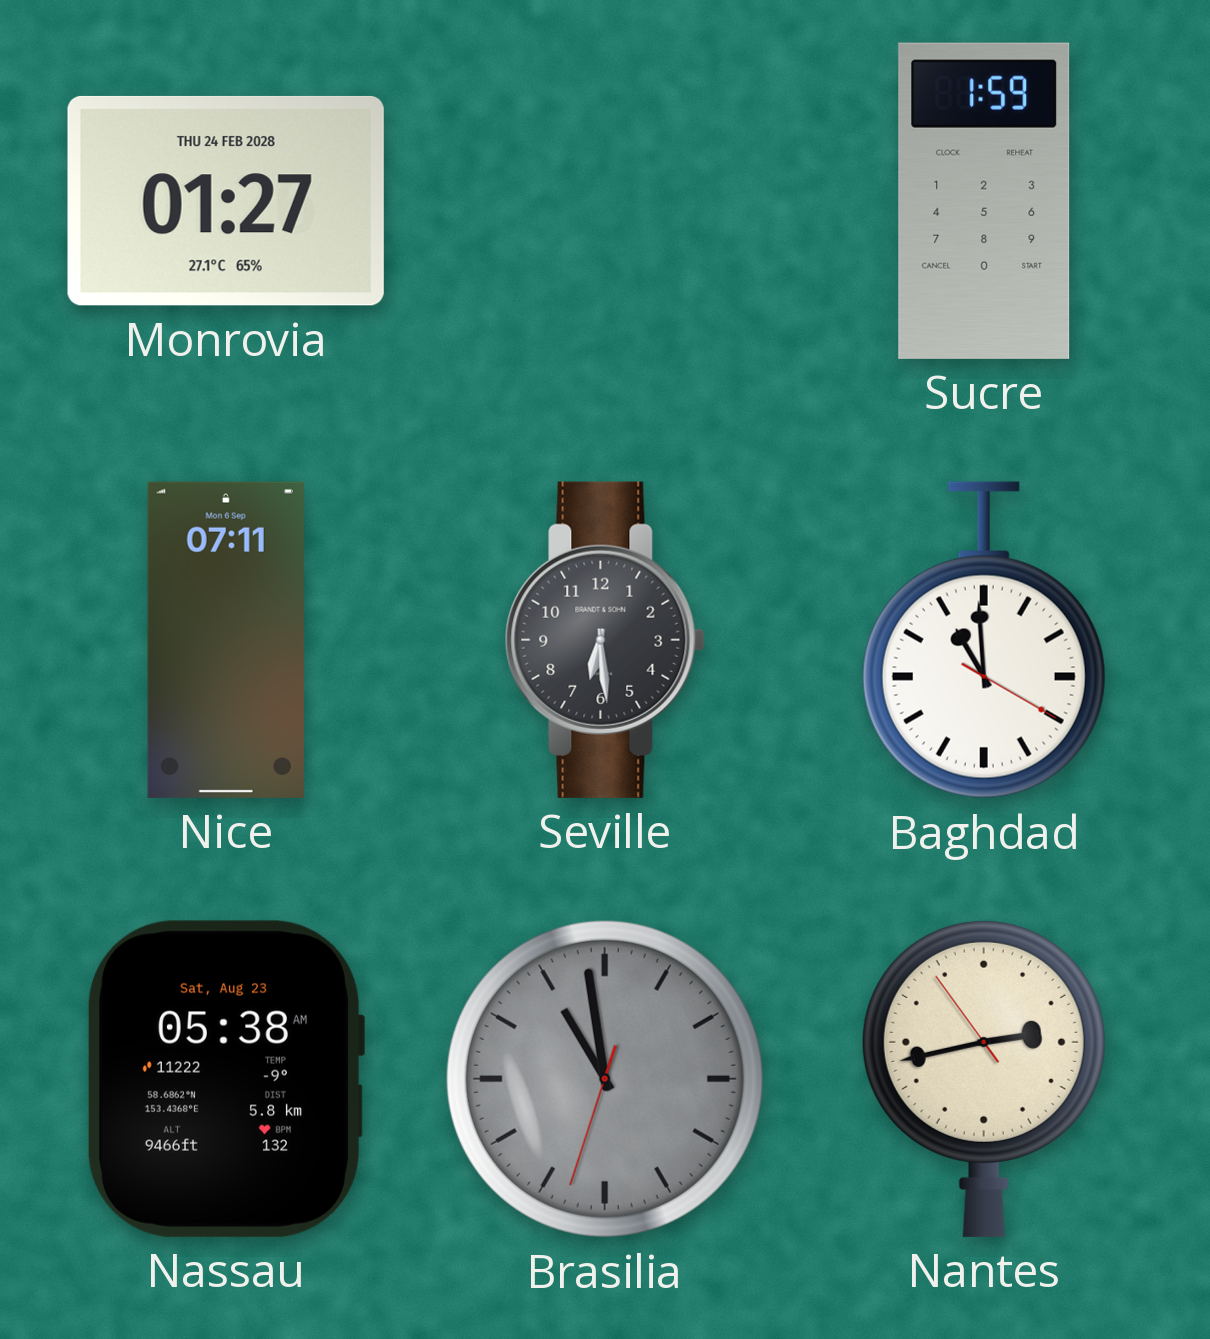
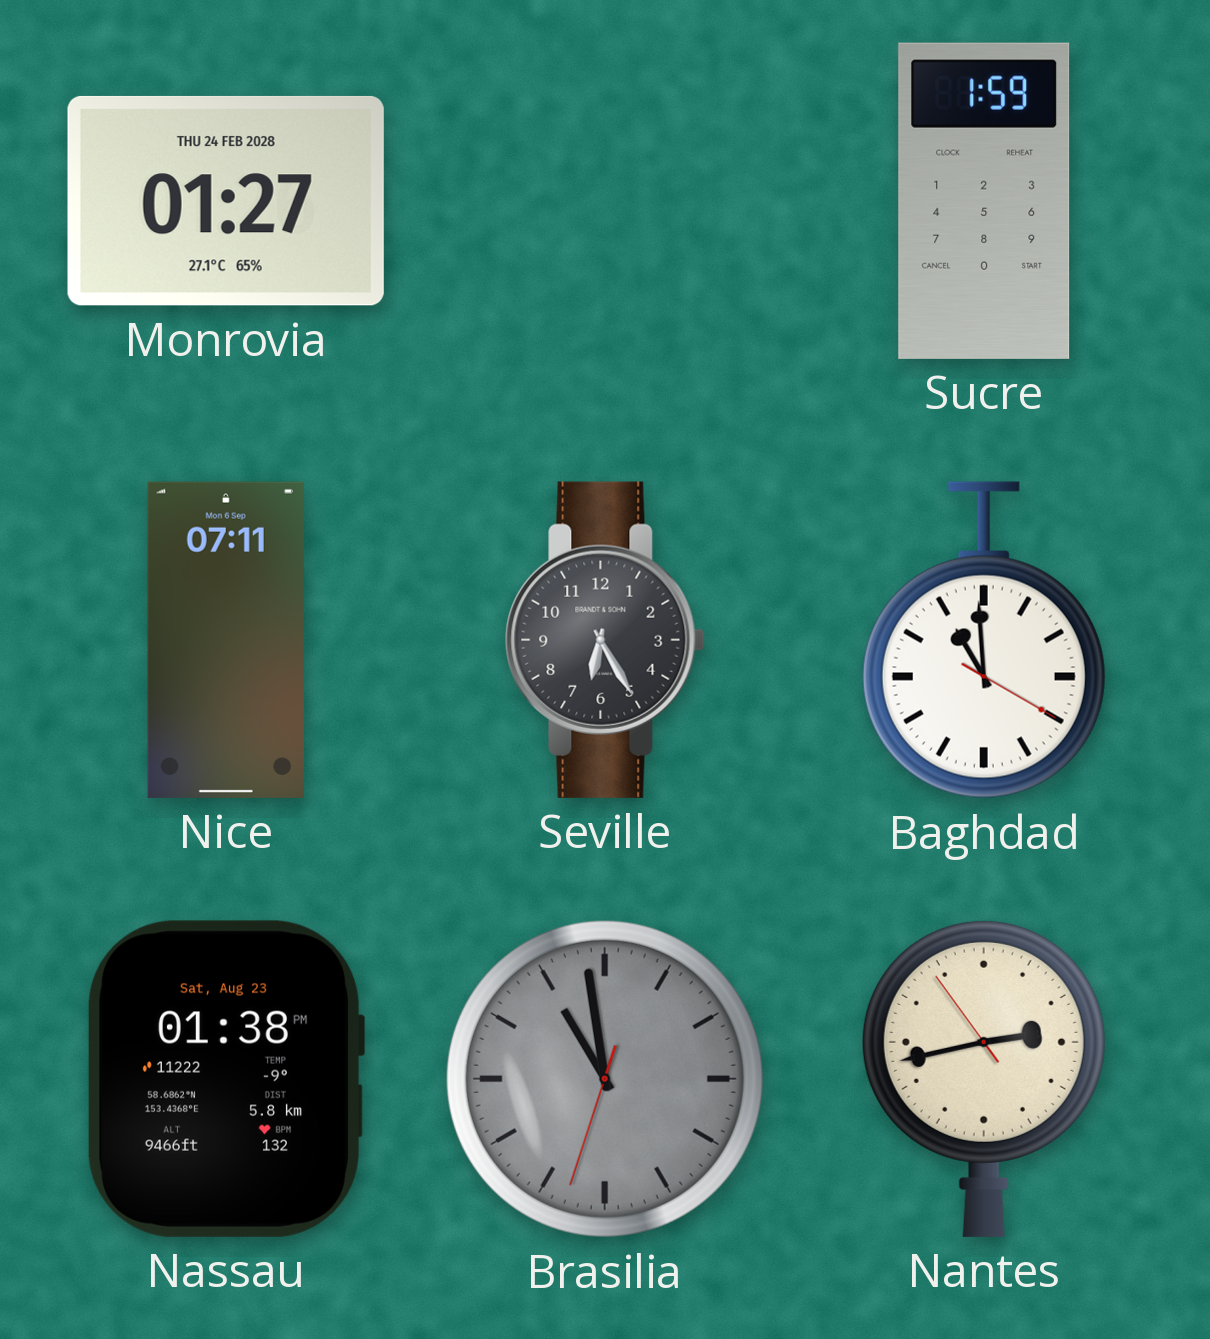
Seville: 6:29 -> 6:25
Nassau: 05:38 -> 01:38
